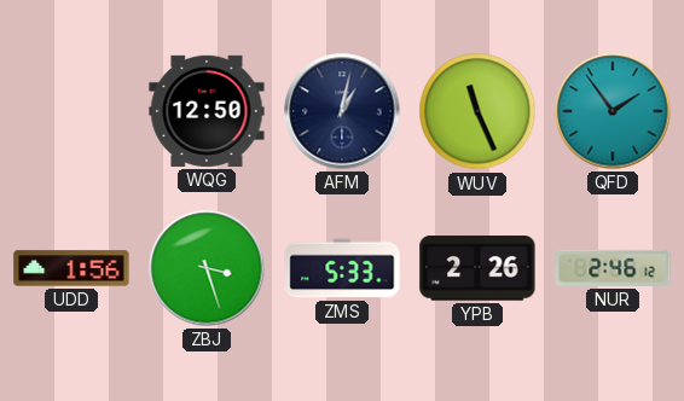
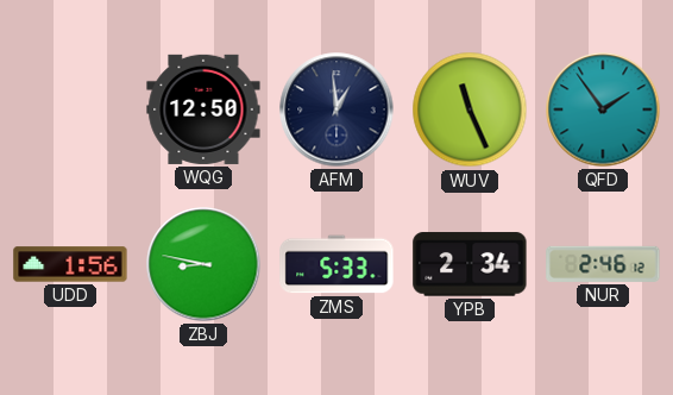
AFM: 1:02 -> 12:59
ZBJ: 3:27 -> 8:47
YPB: 2:26 -> 2:34
